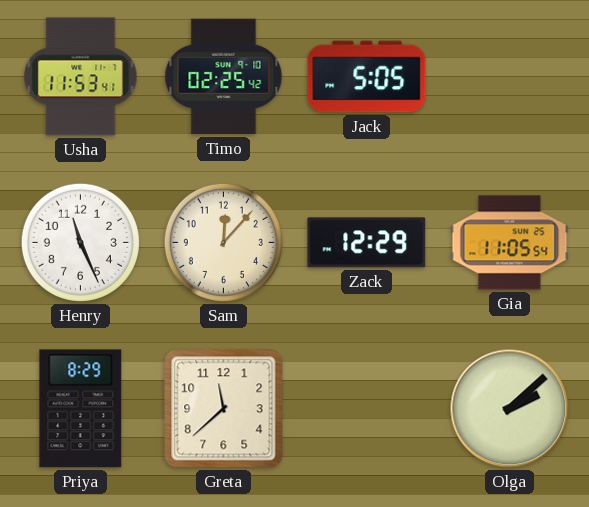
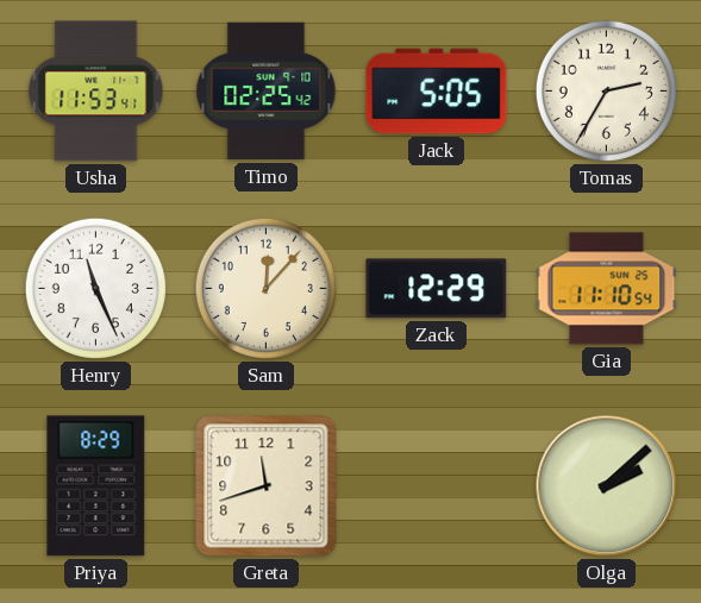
Tomas: none -> 2:35
Gia: 11:05 -> 11:10
Greta: 11:38 -> 11:42
